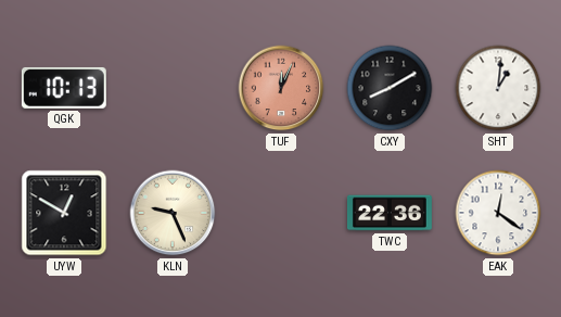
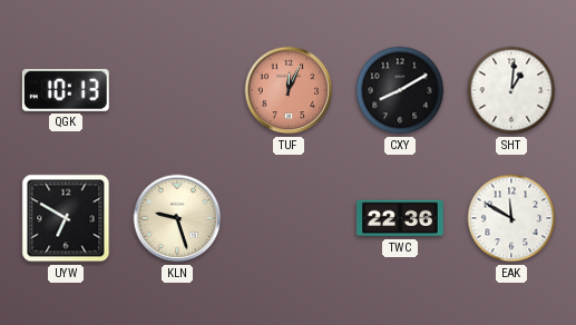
UYW: 12:50 -> 6:50
KLN: 9:26 -> 9:27
EAK: 12:21 -> 11:50
